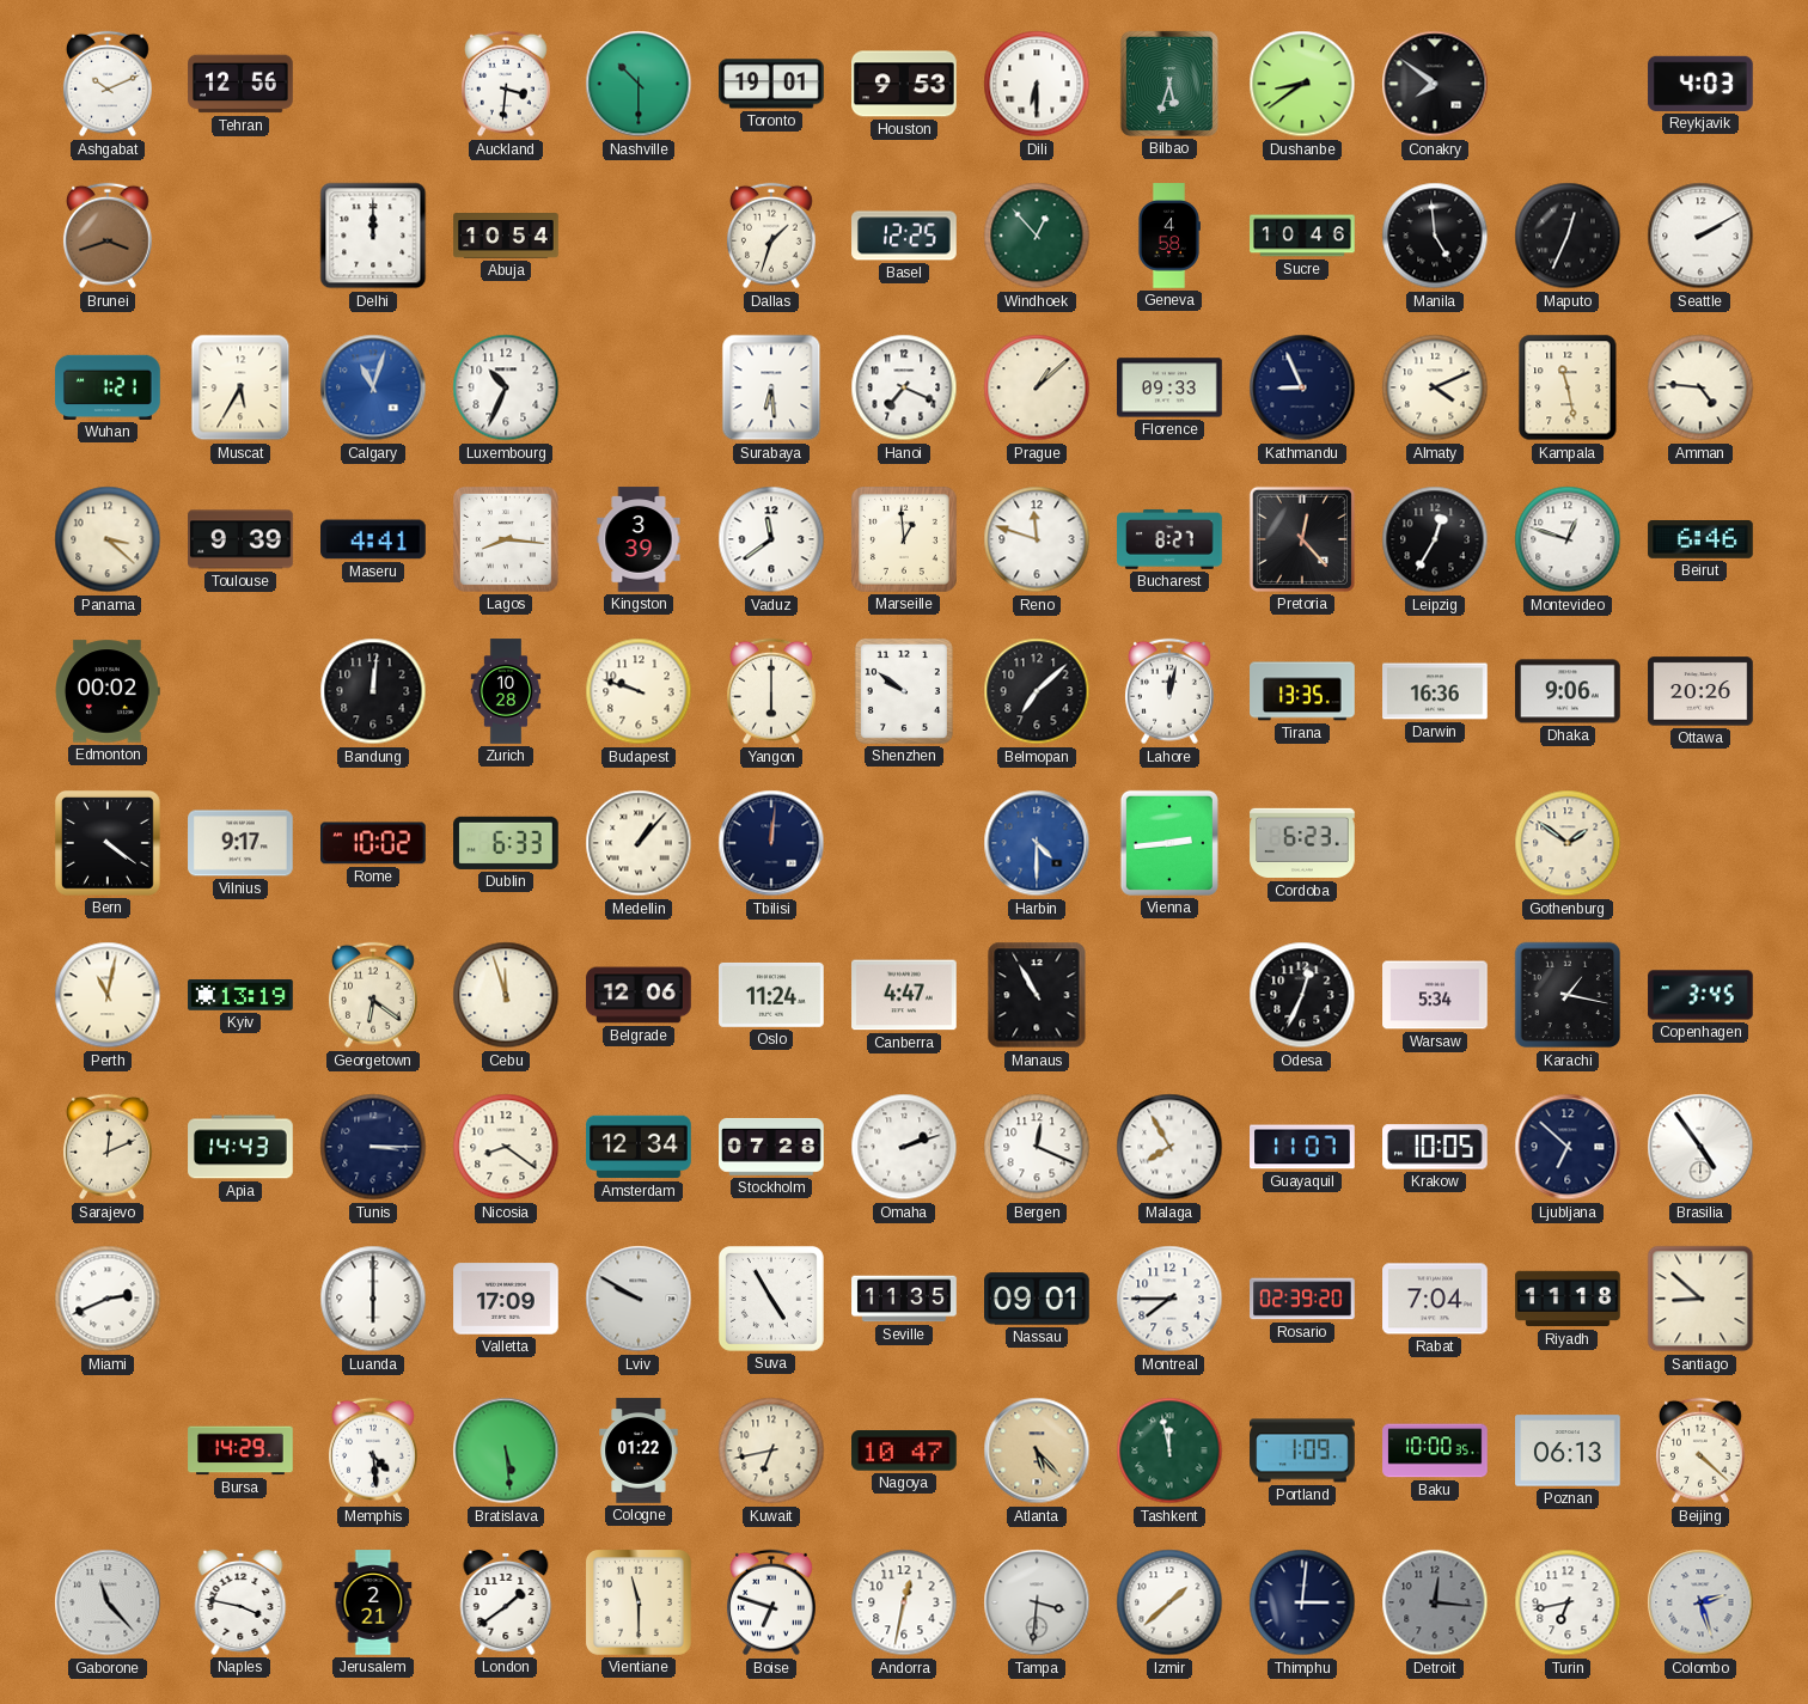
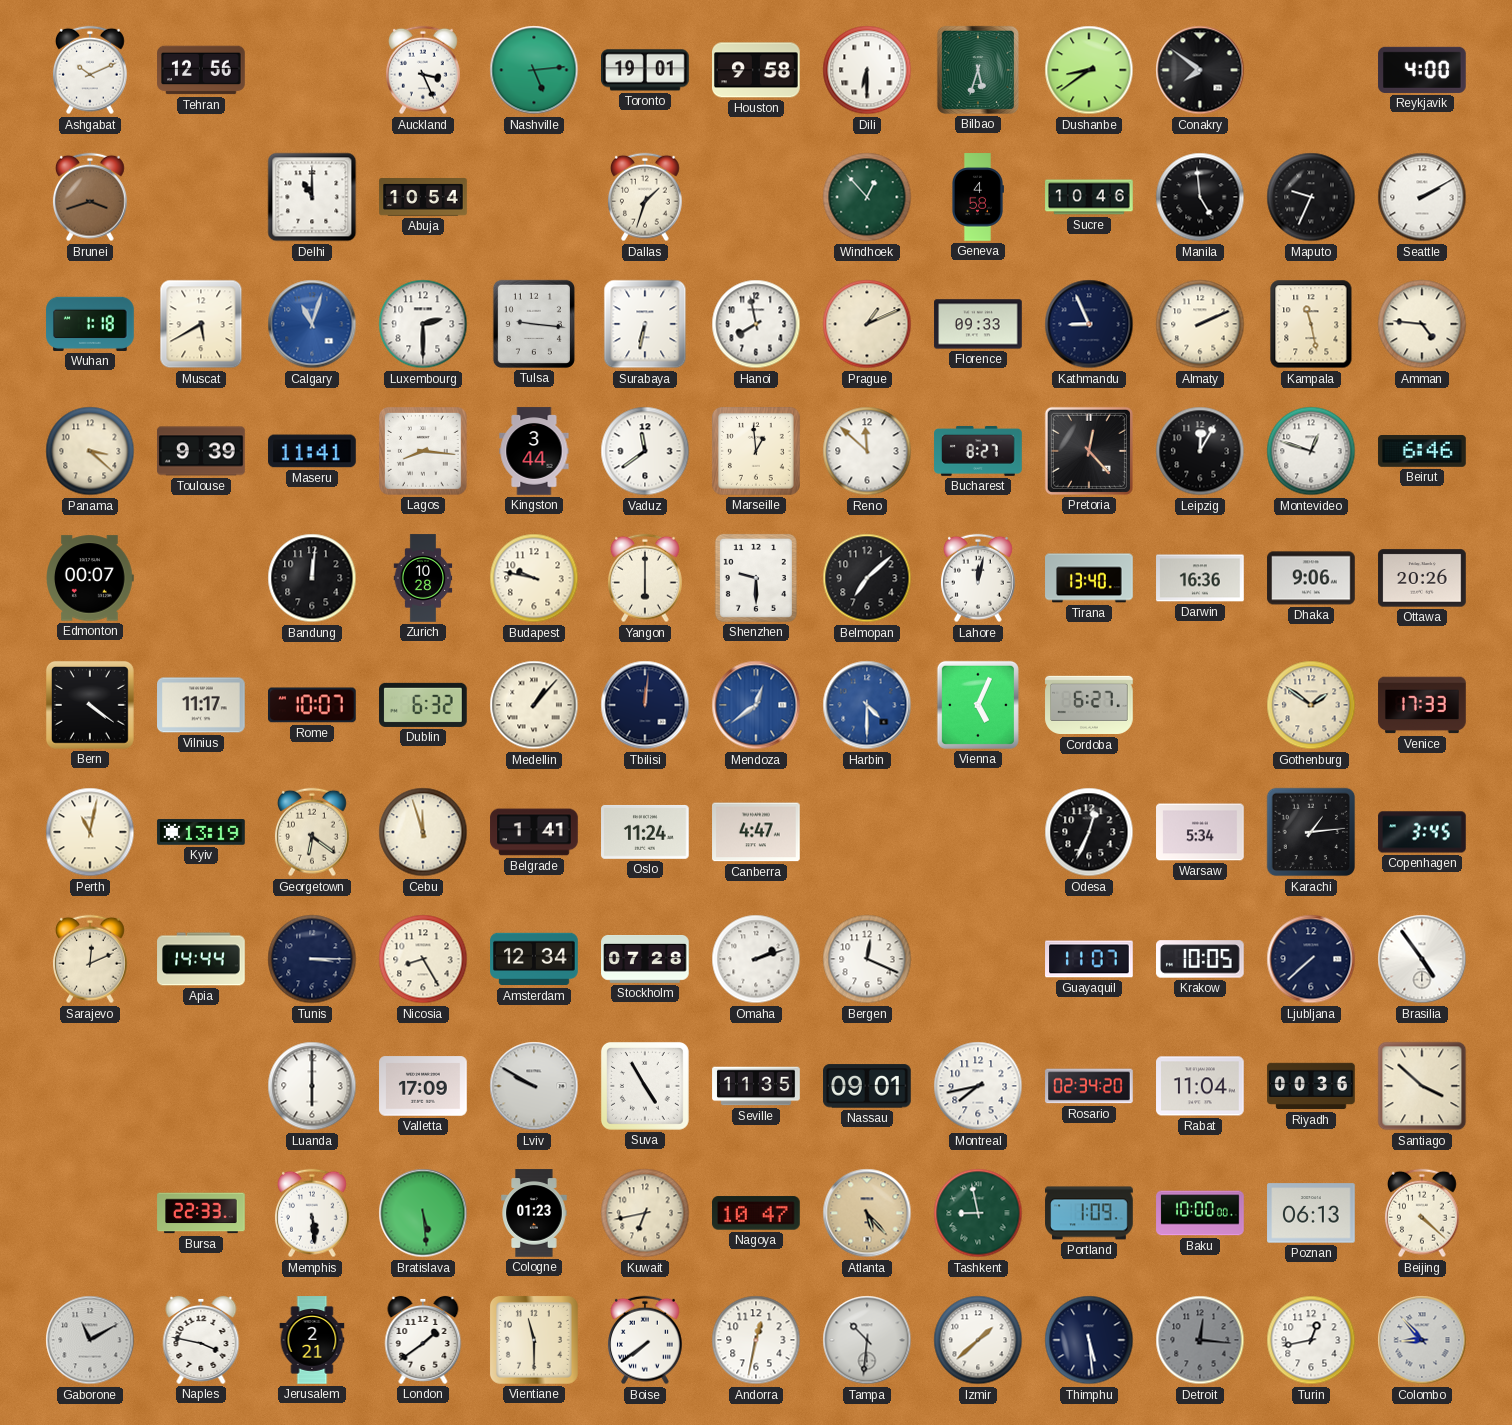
Auckland: 3:31 -> 3:26
Nashville: 10:30 -> 5:14
Houston: 9:53 -> 9:58
Reykjavik: 4:03 -> 4:00
Delhi: 12:00 -> 11:00
Basel: 12:25 -> none
Maputo: 12:34 -> 9:34
Wuhan: 1:21 -> 1:18
Muscat: 5:35 -> 5:40
Luxembourg: 10:34 -> 2:30
Tulsa: none -> 9:16
Surabaya: 6:29 -> 6:32
Hanoi: 7:19 -> 7:58
Prague: 1:08 -> 1:11
Almaty: 4:11 -> 2:11
Maseru: 4:41 -> 11:41
Kingston: 3:39 -> 3:44
Reno: 11:48 -> 11:52
Leipzig: 12:35 -> 12:05
Edmonton: 00:02 -> 00:07
Budapest: 9:48 -> 9:47
Shenzhen: 9:51 -> 9:30
Tirana: 13:35 -> 13:40
Vilnius: 9:17 -> 11:17
Rome: 10:02 -> 10:07
Dublin: 6:33 -> 6:32
Mendoza: none -> 12:39
Vienna: 2:44 -> 5:04
Cordoba: 6:23 -> 6:27
Venice: none -> 17:33
Belgrade: 12:06 -> 1:41
Manaus: 10:55 -> none
Karachi: 1:17 -> 1:14
Apia: 14:43 -> 14:44
Nicosia: 8:21 -> 8:25
Malaga: 7:55 -> none
Ljubljana: 6:52 -> 7:38
Miami: 2:41 -> none
Montreal: 7:45 -> 7:43
Rosario: 02:39 -> 02:34
Rabat: 7:04 -> 11:04
Riyadh: 11:18 -> 00:36
Santiago: 8:52 -> 3:52
Bursa: 14:29 -> 22:33
Memphis: 4:29 -> 5:29
Cologne: 01:22 -> 01:23
Tashkent: 11:58 -> 8:58
Baku: 10:00:35 -> 10:00:00
Gaborone: 11:23 -> 11:10
Boise: 6:48 -> 7:39
Tampa: 3:31 -> 10:31
Thimphu: 3:01 -> 5:29
Turin: 6:43 -> 12:43
Colombo: 2:27 -> 8:53
